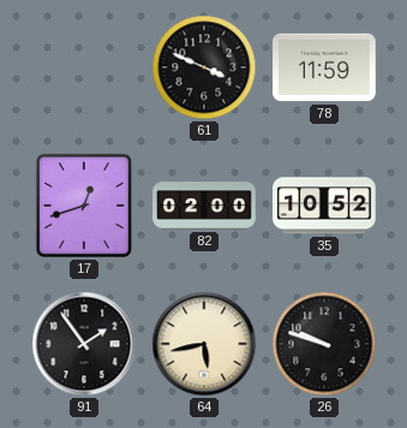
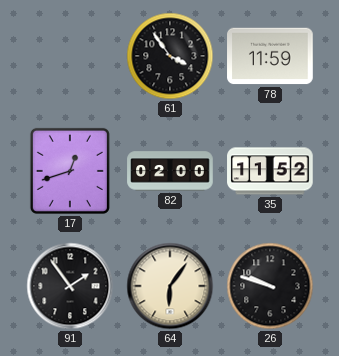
61: 3:49 -> 3:54
35: 10:52 -> 11:52
64: 5:43 -> 6:06
